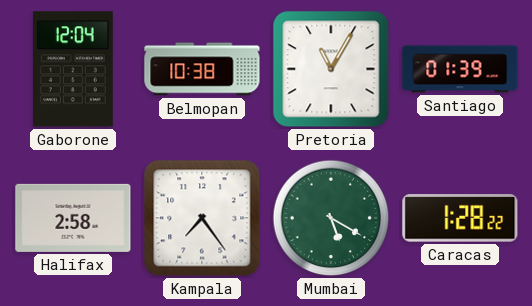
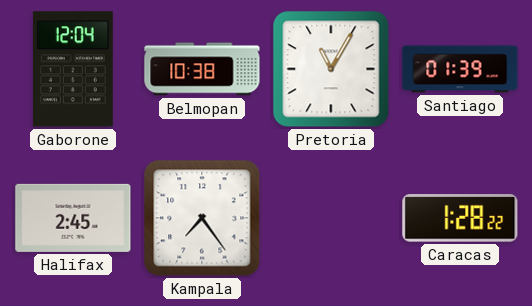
Halifax: 2:58 -> 2:45
Mumbai: 5:20 -> none
